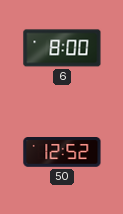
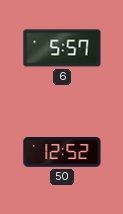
6: 8:00 -> 5:57
